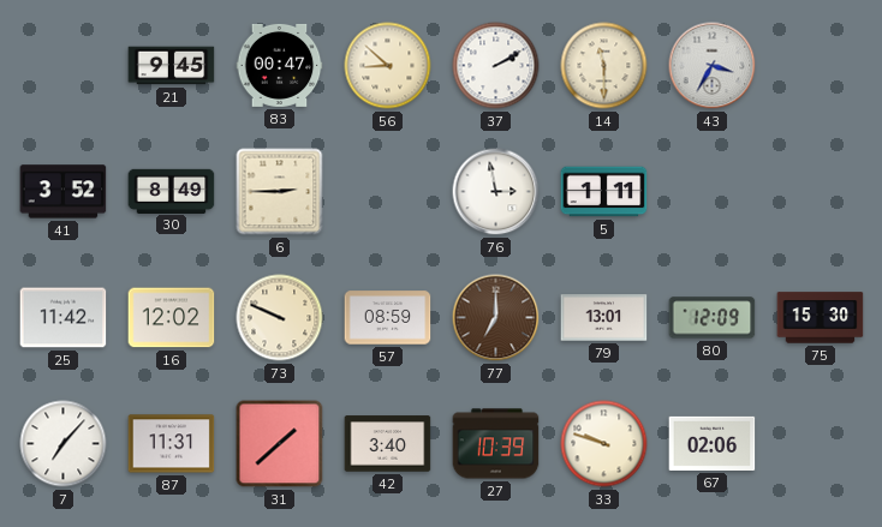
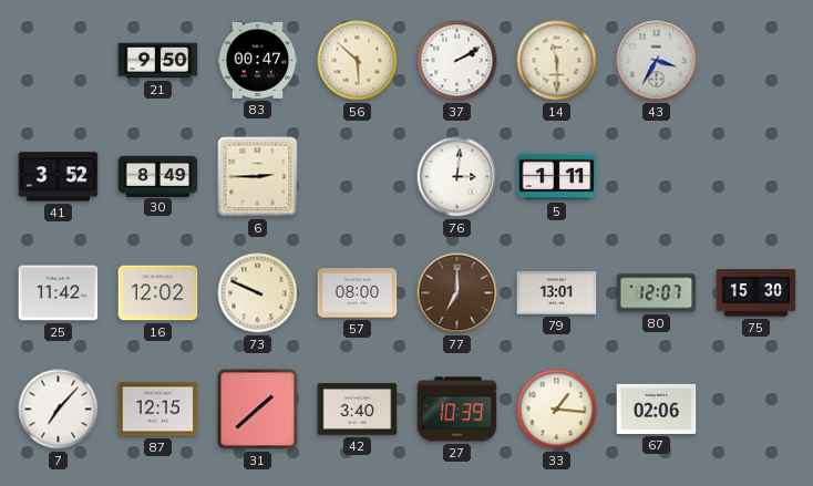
21: 9:45 -> 9:50
56: 8:52 -> 5:52
76: 2:58 -> 3:01
57: 08:59 -> 08:00
80: 12:09 -> 12:07
87: 11:31 -> 12:15
33: 9:48 -> 1:16
